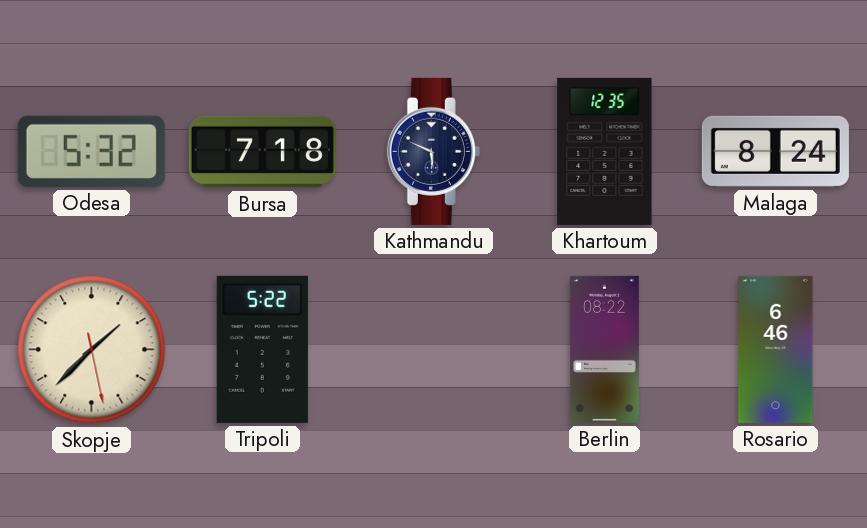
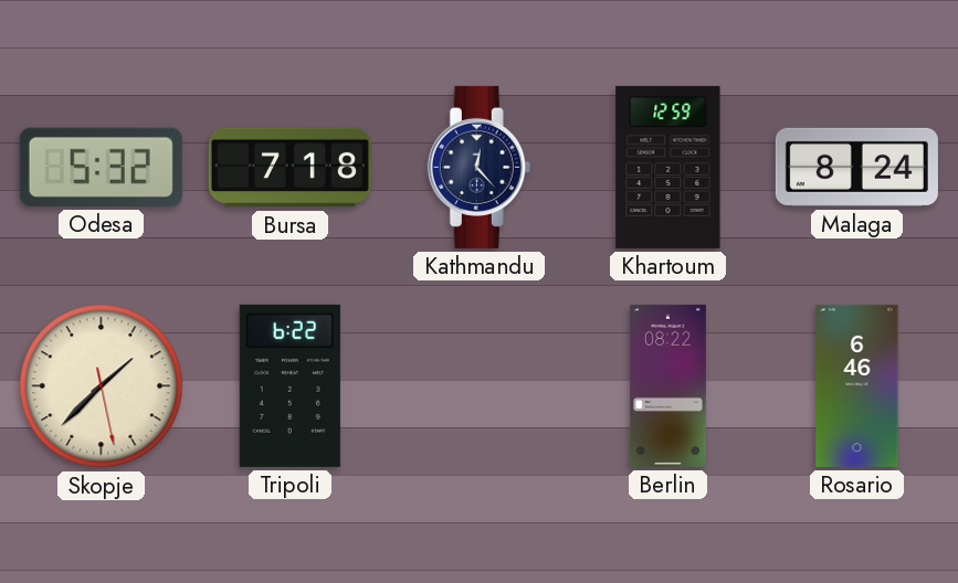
Kathmandu: 5:49 -> 12:23
Khartoum: 12:35 -> 12:59
Tripoli: 5:22 -> 6:22
